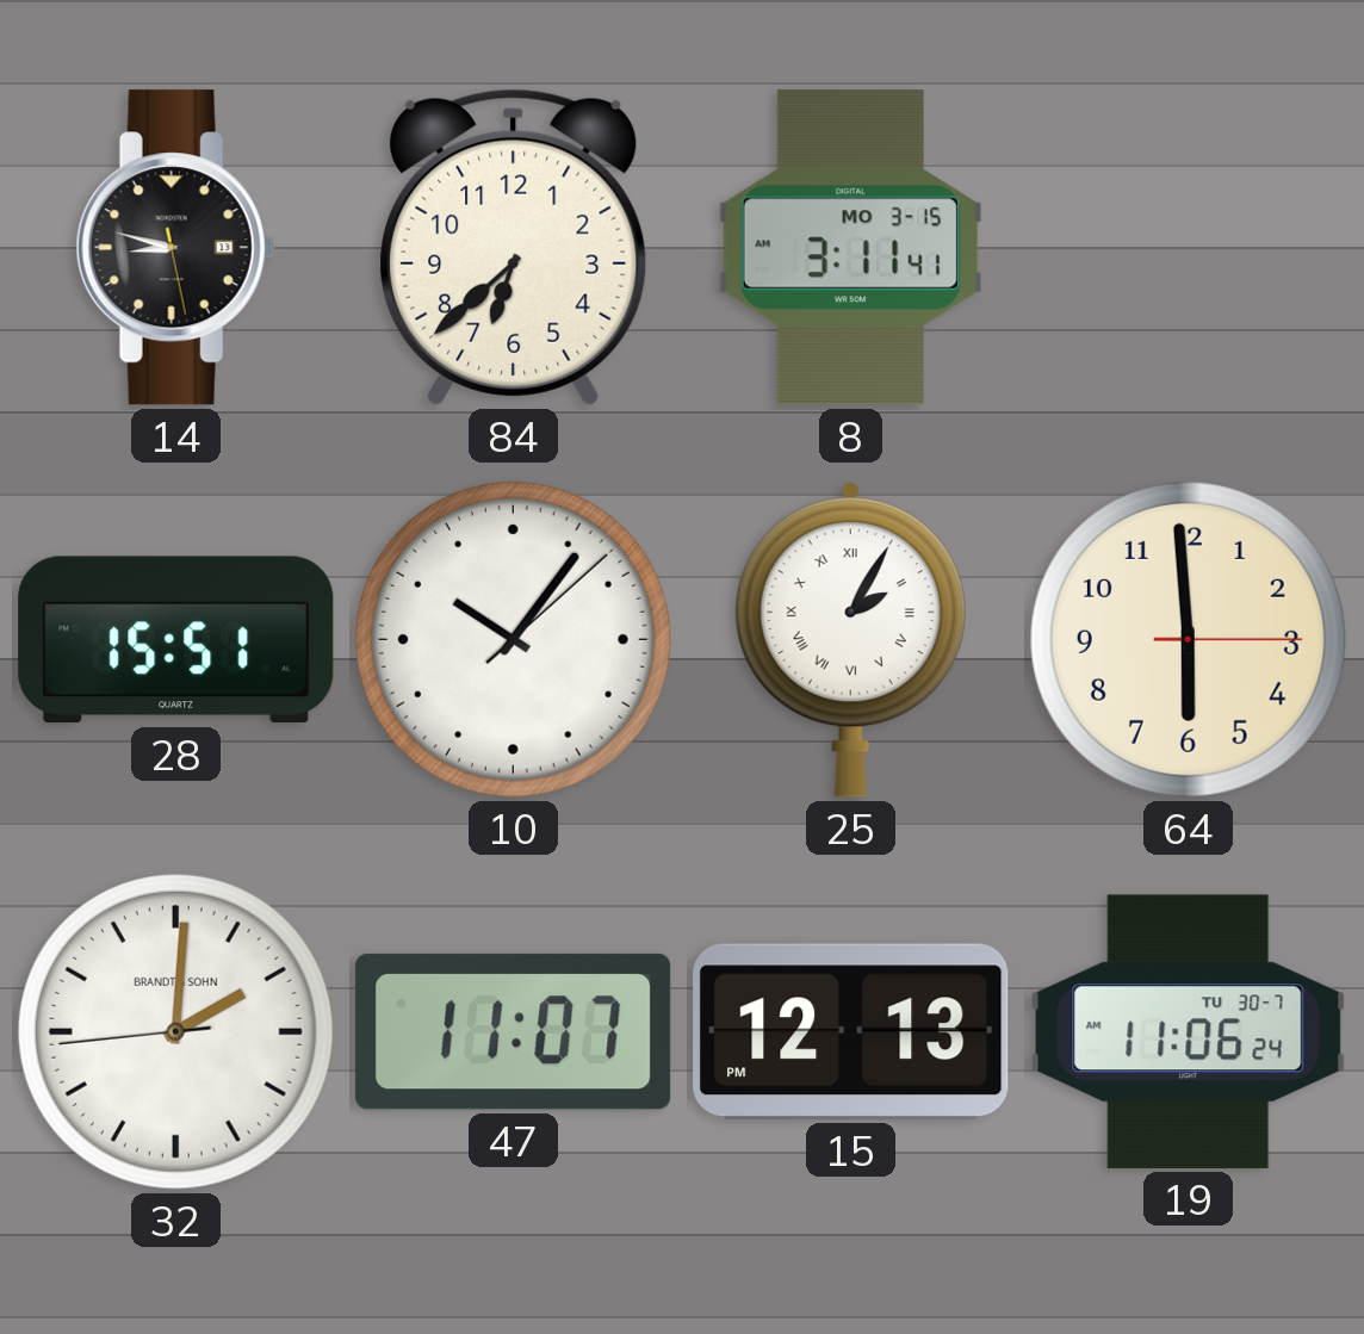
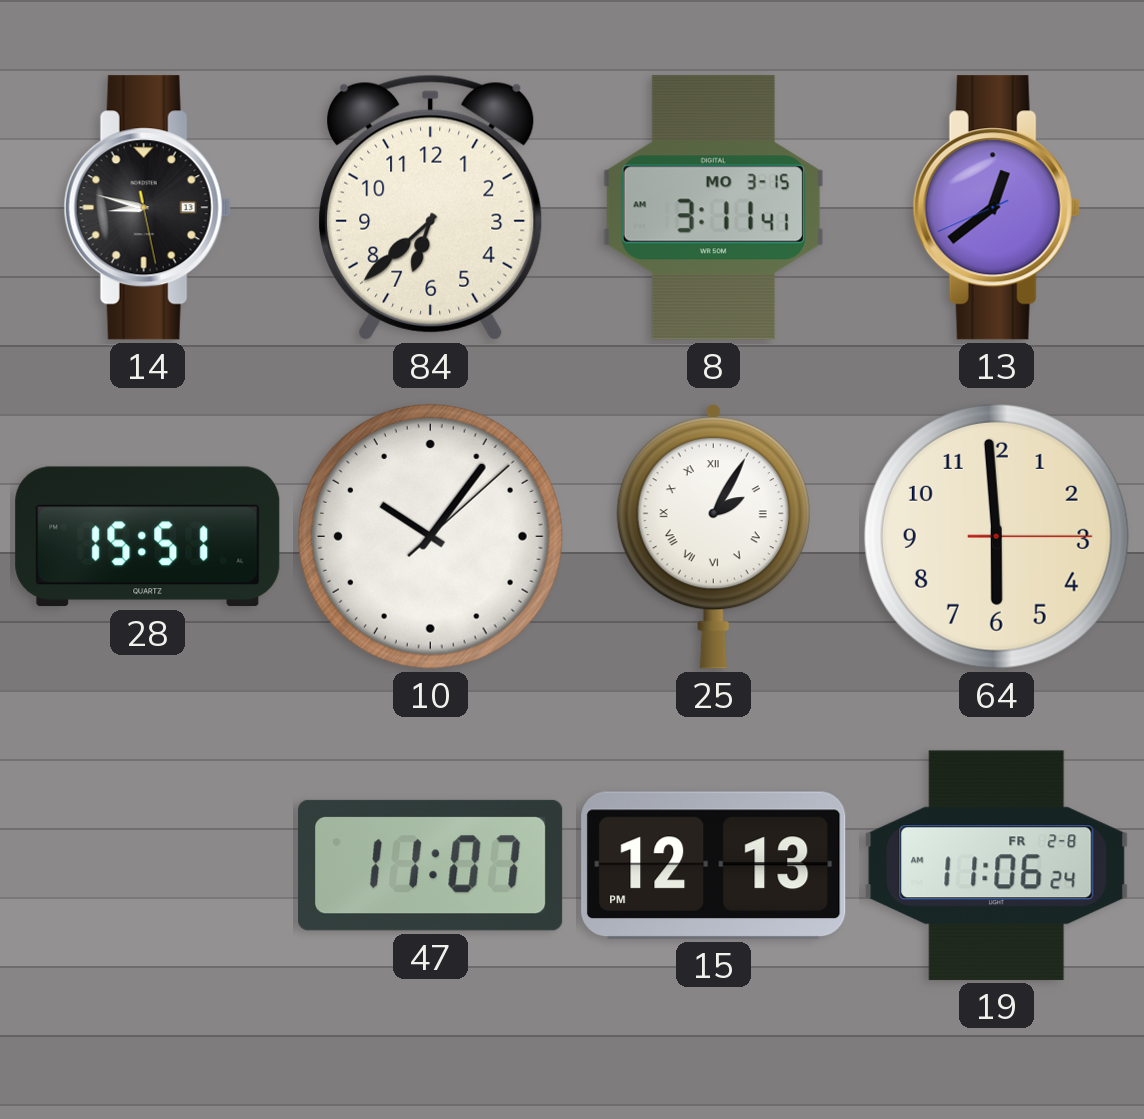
13: none -> 12:38
32: 2:00 -> none
19 date: TU 30-7 -> FR 2-8
